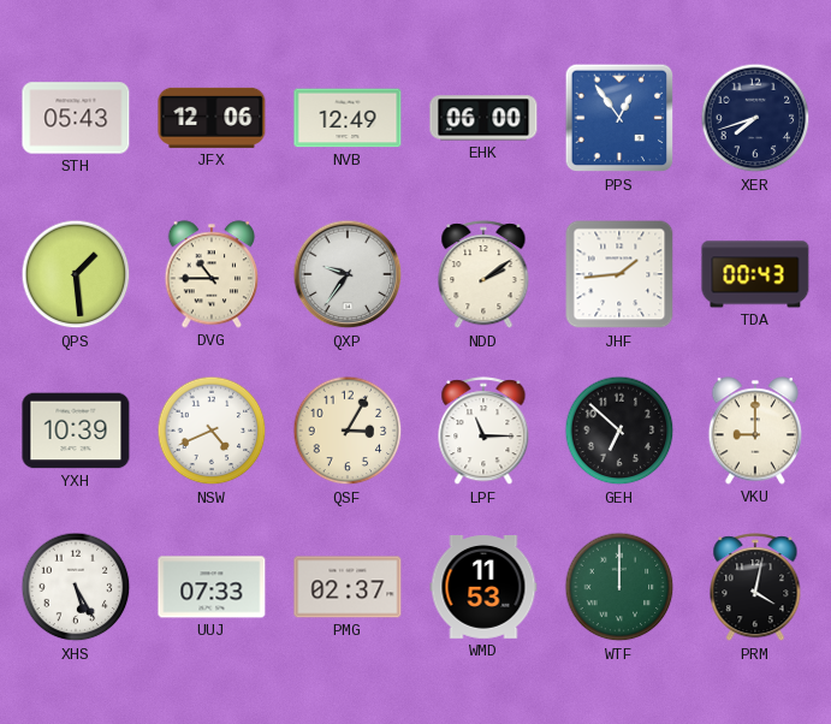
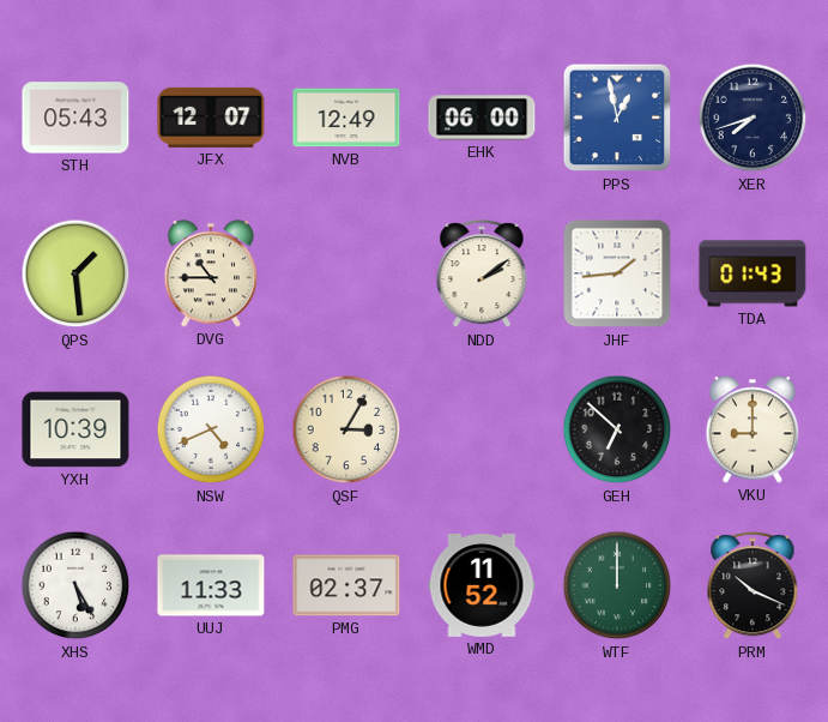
JFX: 12:06 -> 12:07
PPS: 12:54 -> 12:58
QXP: 9:36 -> none
TDA: 00:43 -> 01:43
LPF: 11:15 -> none
UUJ: 07:33 -> 11:33
WMD: 11:53 -> 11:52
PRM: 4:02 -> 10:19
